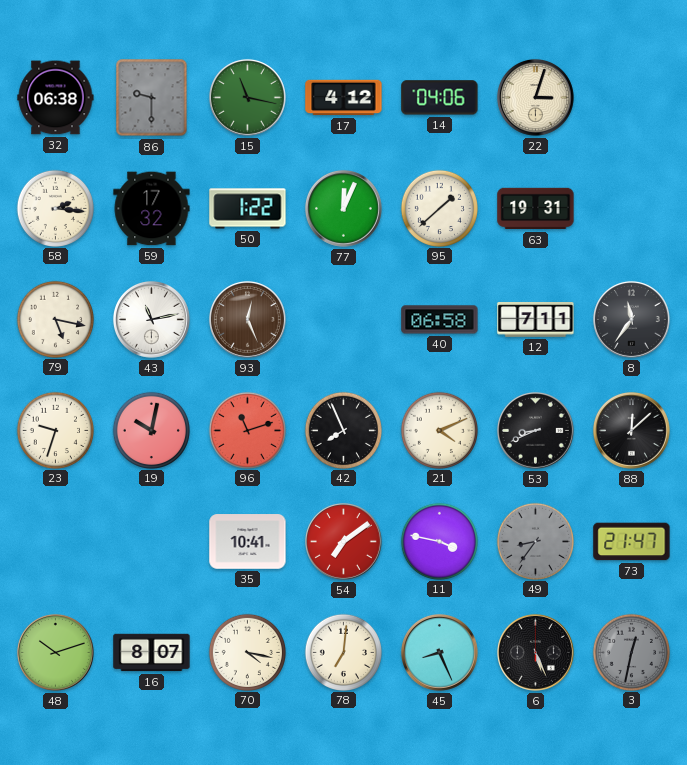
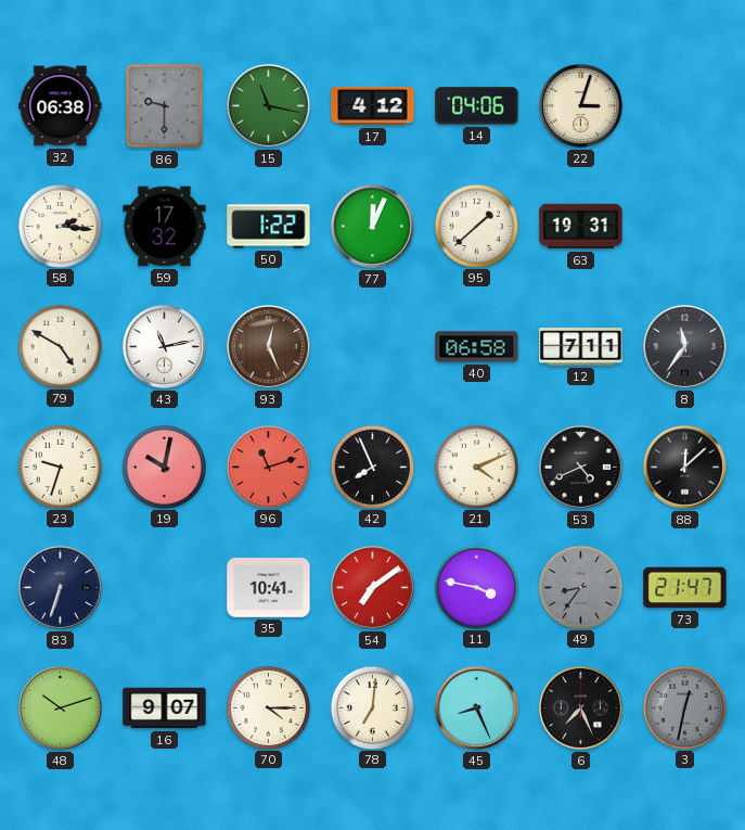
79: 5:17 -> 4:50
53: 8:41 -> 4:41
83: none -> 6:33
16: 8:07 -> 9:07
70: 4:17 -> 4:15
6: 5:26 -> 7:26
